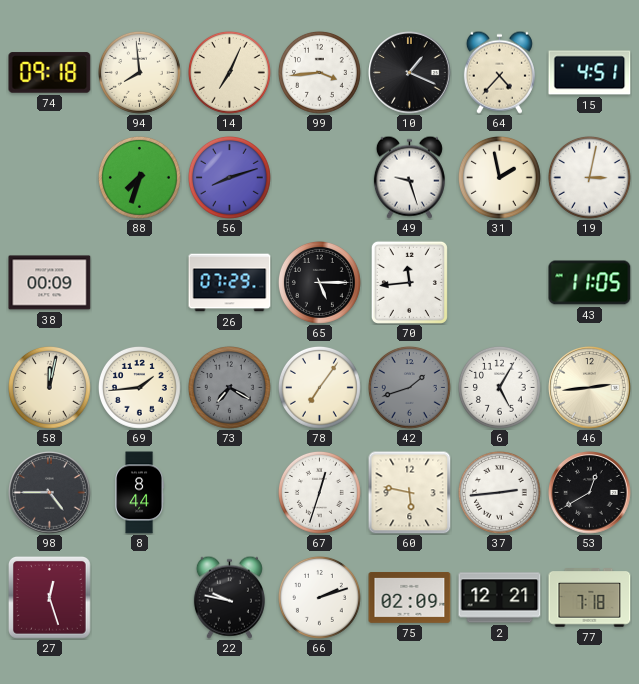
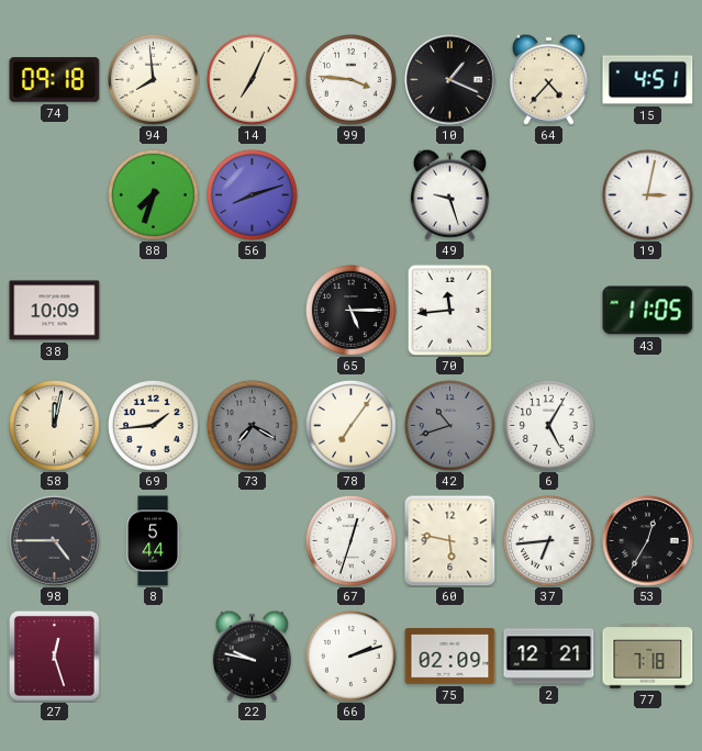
99: 3:44 -> 3:46
31: 1:58 -> none
38: 00:09 -> 10:09
26: 07:29 -> none
42: 1:42 -> 10:42
46: 2:44 -> none
8: 8:44 -> 5:44
37: 2:44 -> 6:44
53: 12:40 -> 12:35
